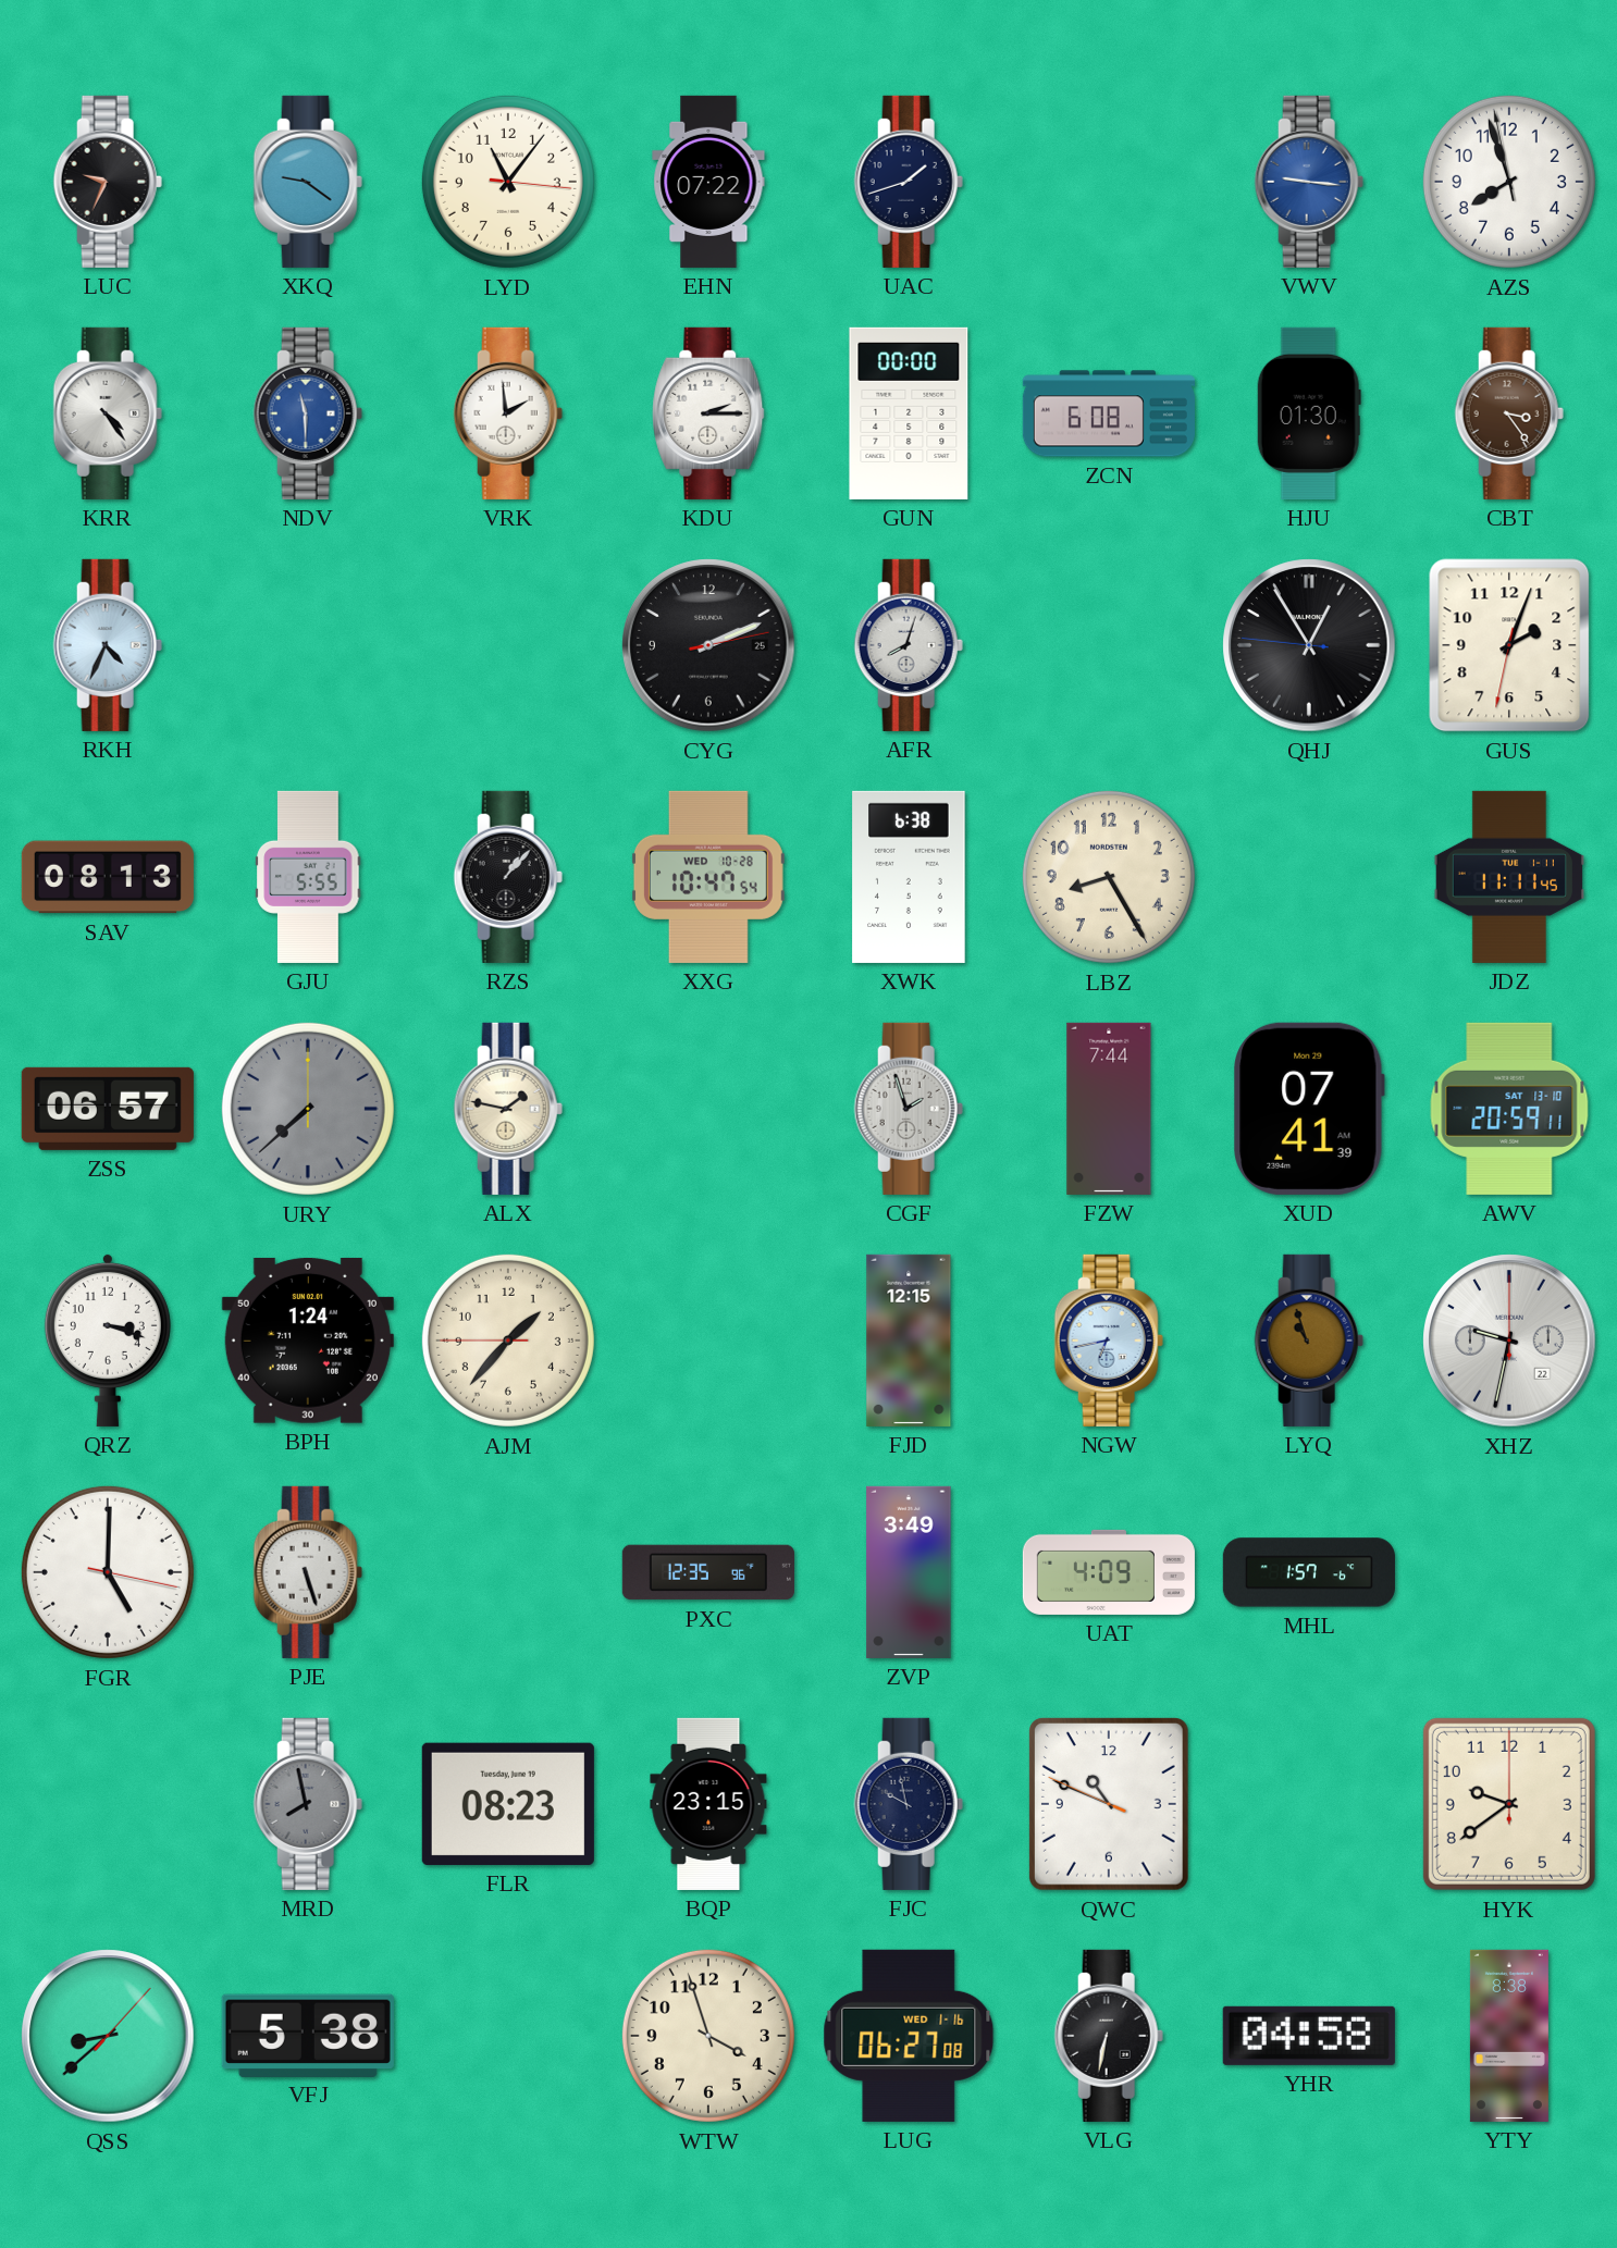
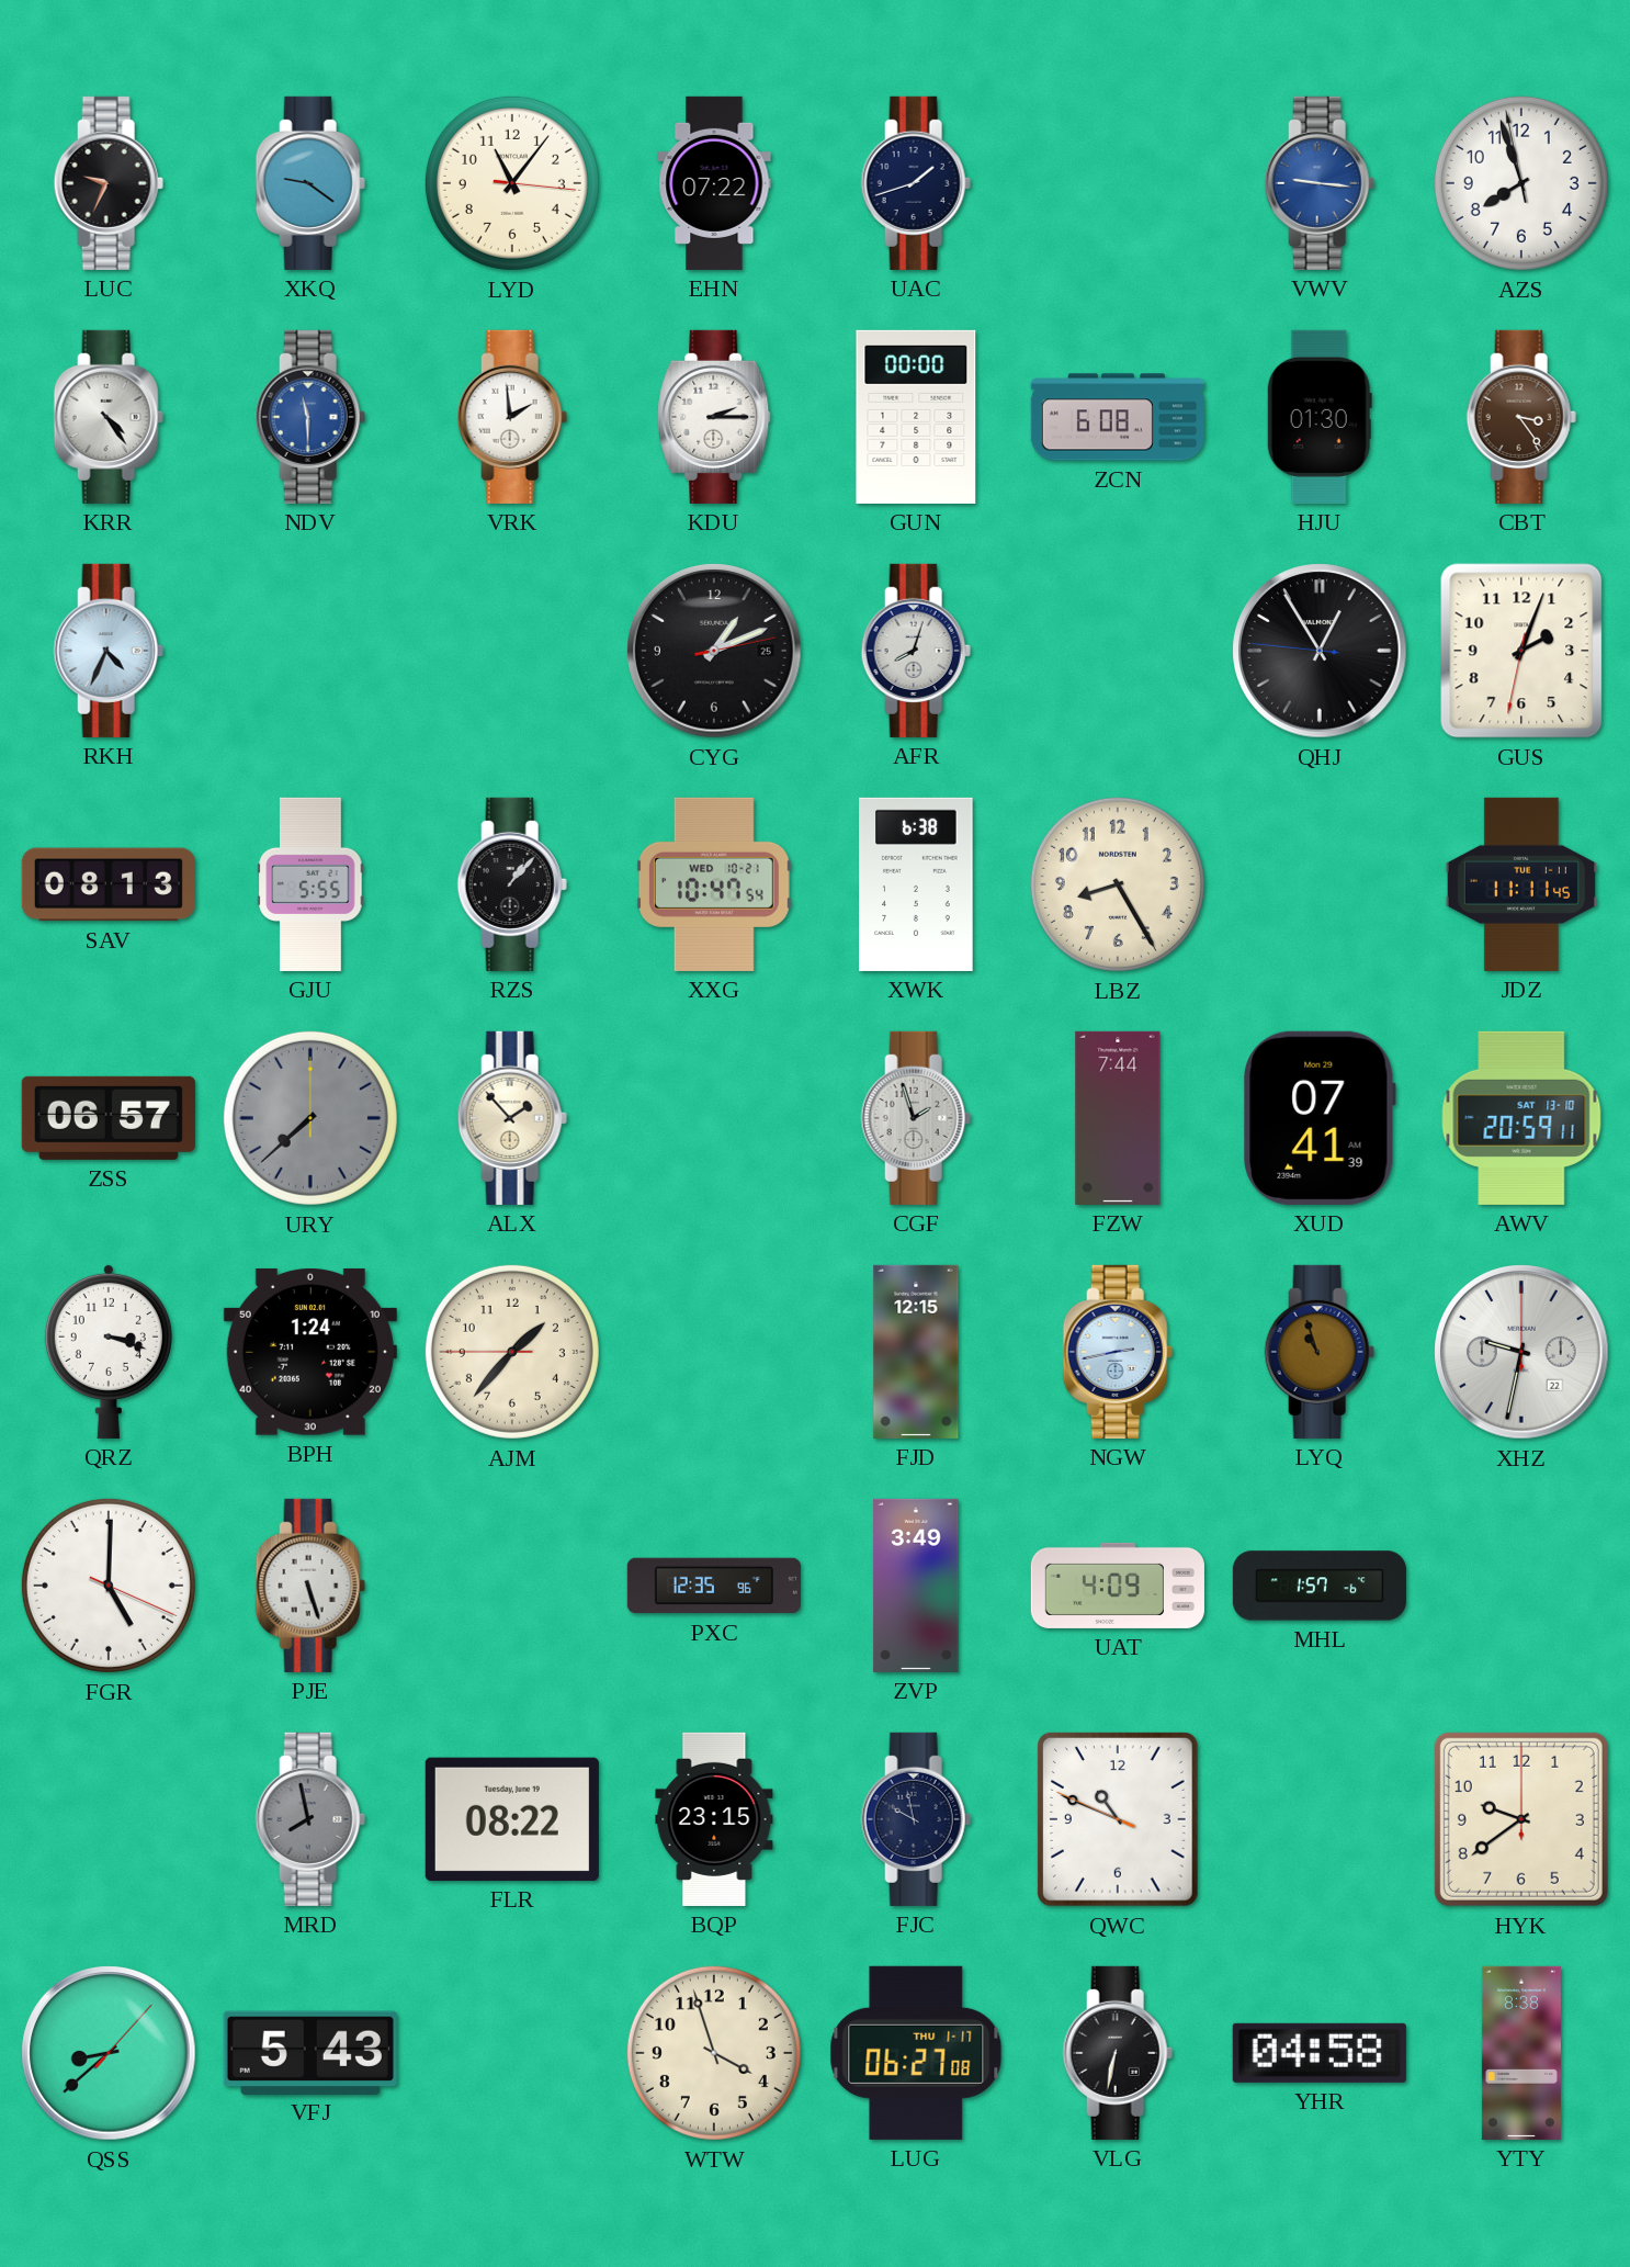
CYG: 2:11 -> 1:11
XXG date: WED 10-28 -> WED 10-21
ALX: 1:47 -> 1:53
NGW: 6:43 -> 2:43
FGR: 5:00:17 -> 5:00:19
FLR: 08:23 -> 08:22
VFJ: 5:38 -> 5:43
LUG date: WED 1-16 -> THU 1-17
